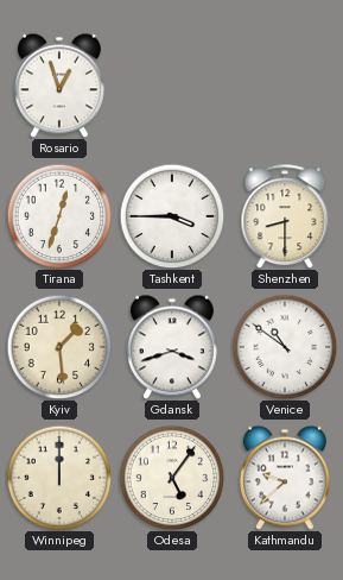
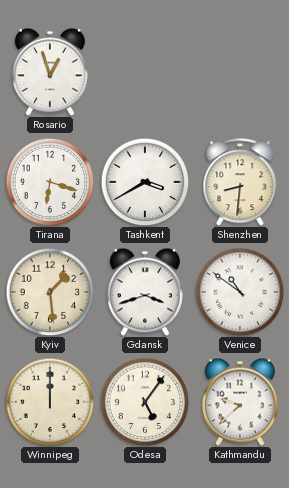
Tirana: 12:33 -> 6:18
Tashkent: 3:45 -> 3:40
Shenzhen: 8:30 -> 8:31
